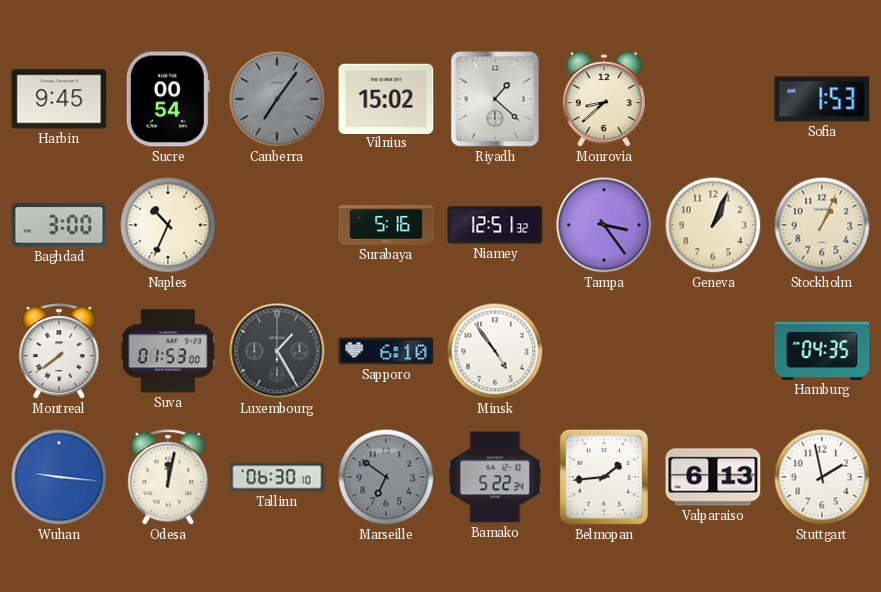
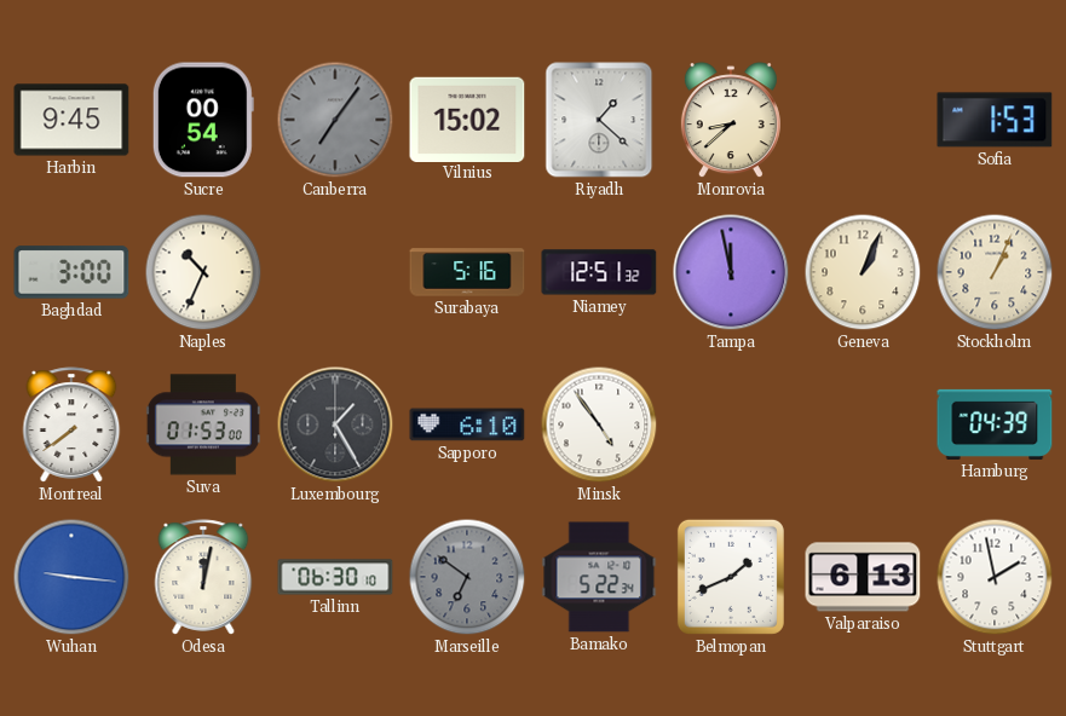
Tampa: 3:24 -> 11:58
Hamburg: 04:35 -> 04:39
Belmopan: 1:44 -> 1:41
